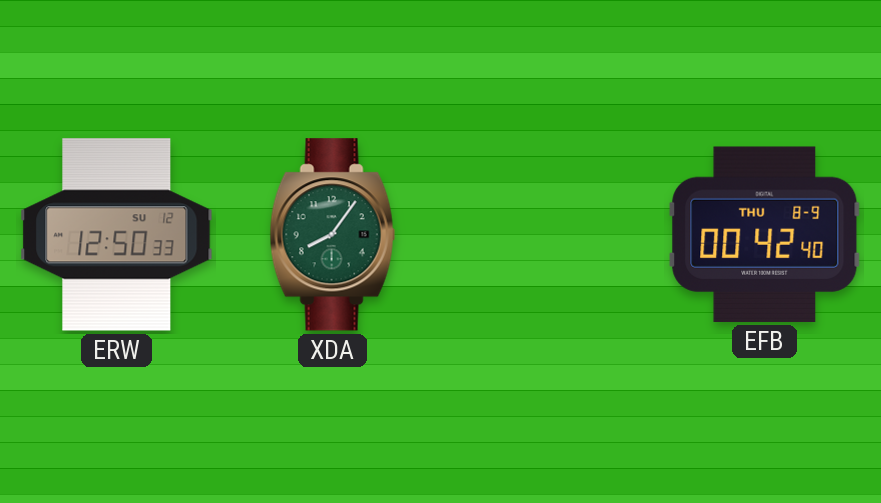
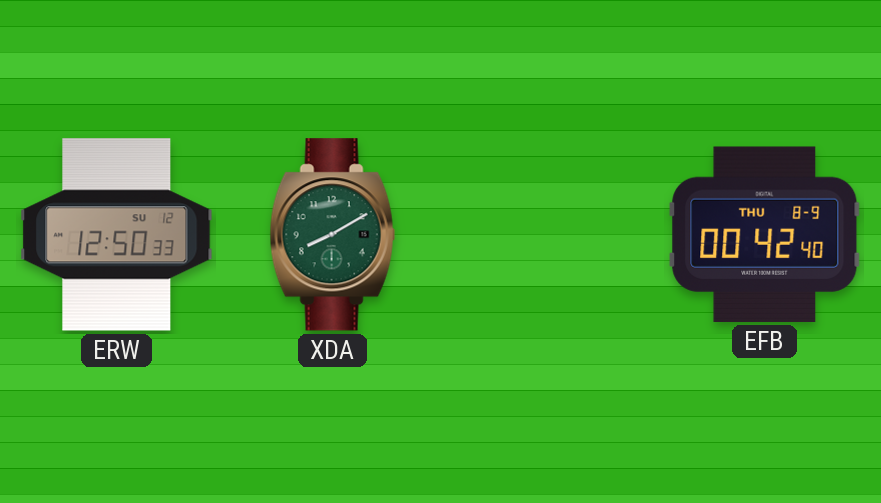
XDA: 8:06 -> 8:10
